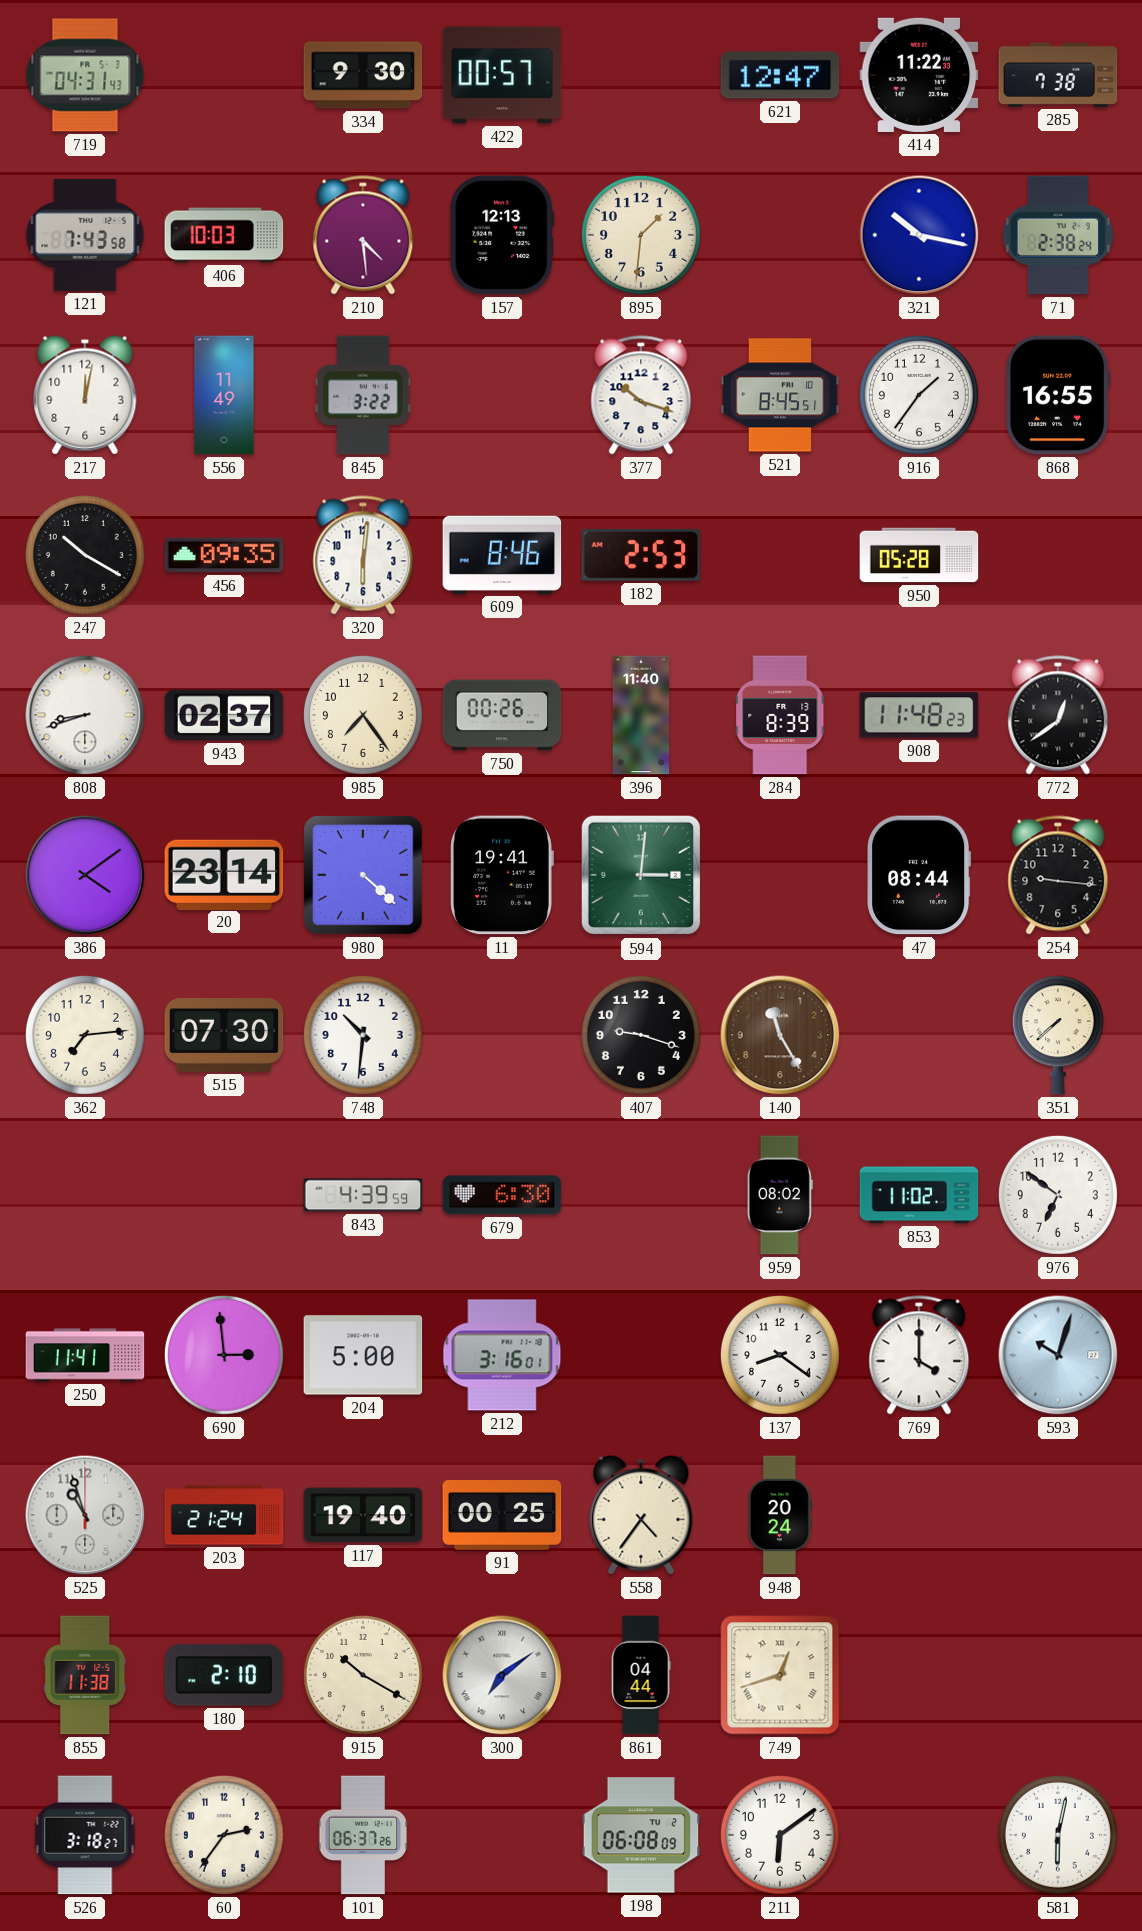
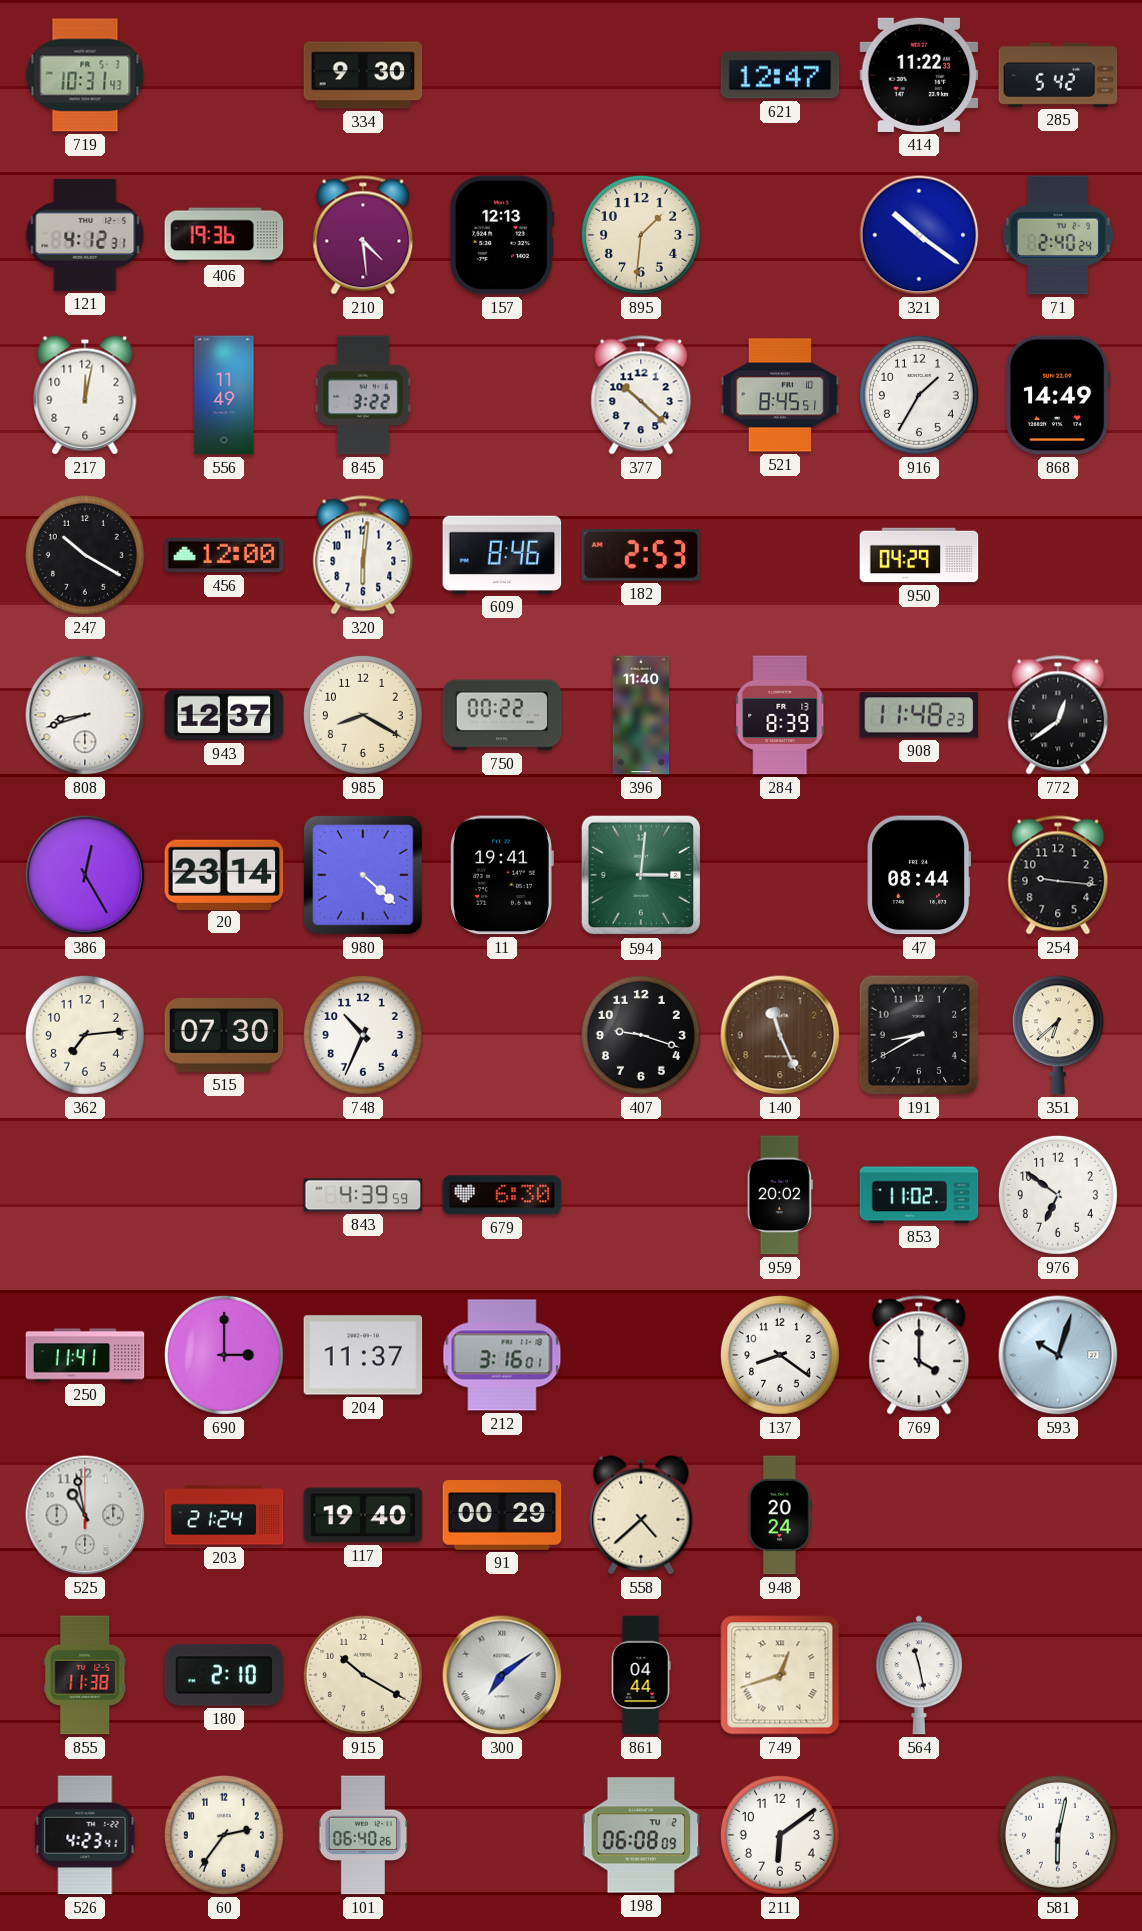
719: 04:31 -> 10:31
422: 00:57 -> none
285: 7:38 -> 5:42
121: 7:43 -> 4:12
406: 10:03 -> 19:36
321: 10:17 -> 10:21
71: 2:38 -> 2:40
377: 10:18 -> 10:22
916: 1:36 -> 1:35
868: 16:55 -> 14:49
456: 09:35 -> 12:00
950: 05:28 -> 04:29
943: 02:37 -> 12:37
985: 7:24 -> 8:20
750: 00:26 -> 00:22
386: 4:09 -> 12:25
748: 10:31 -> 10:34
140: 11:25 -> 11:26
191: none -> 8:40
351: 7:38 -> 6:38
959: 08:02 -> 20:02
690: 2:59 -> 3:00
204: 5:00 -> 11:37
525: 10:57 -> 10:58
91: 00:25 -> 00:29
558: 4:36 -> 4:38
564: none -> 11:28
526: 3:18 -> 4:23
101: 06:37 -> 06:40
